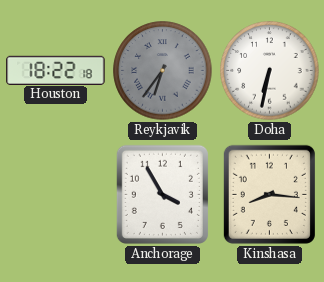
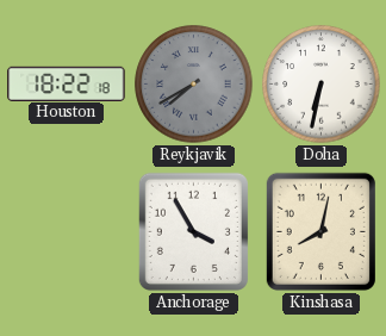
Reykjavik: 6:36 -> 7:40
Kinshasa: 8:16 -> 8:02
